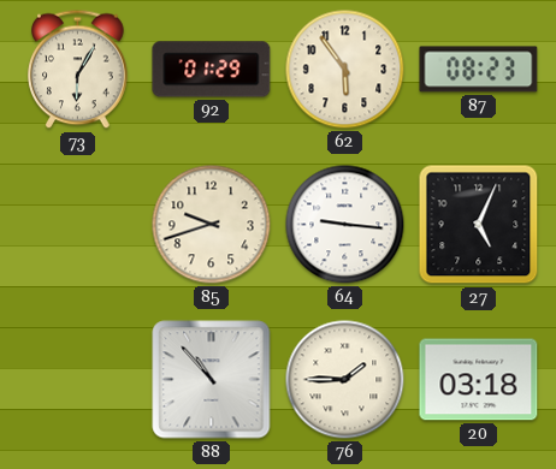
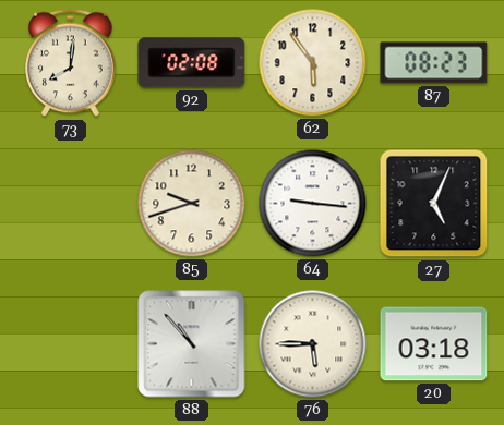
73: 6:05 -> 8:01
92: 01:29 -> 02:08
76: 1:45 -> 5:45
